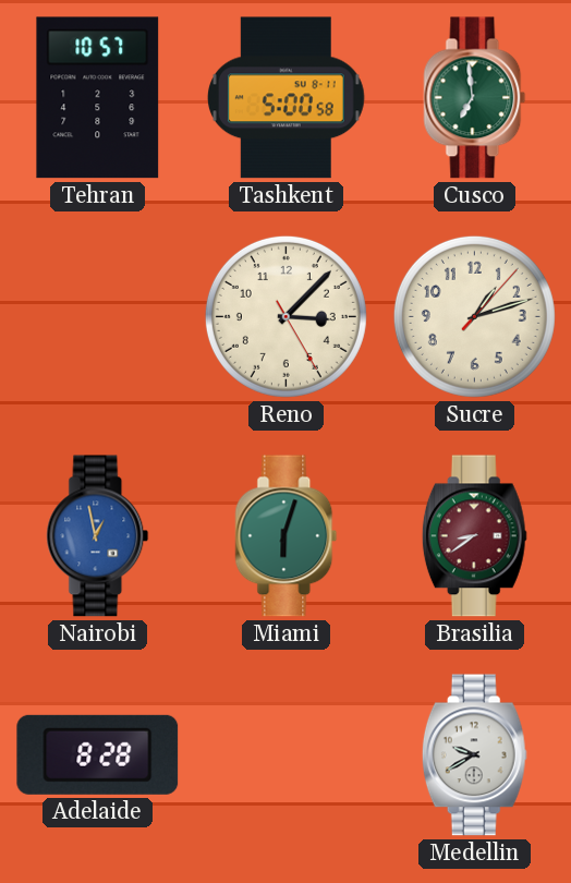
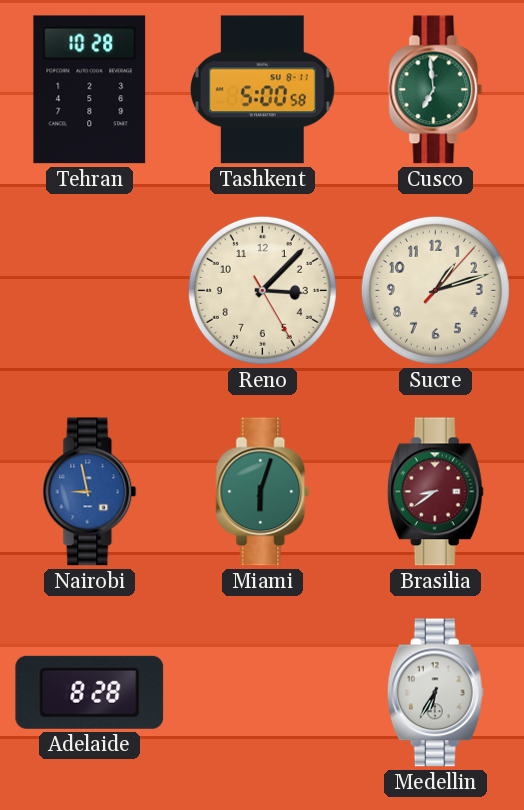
Tehran: 10:57 -> 10:28
Nairobi: 12:58 -> 8:58
Medellin: 9:40 -> 6:35
